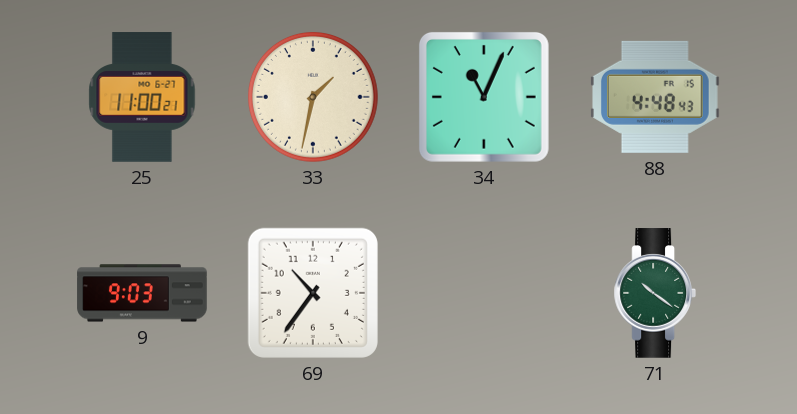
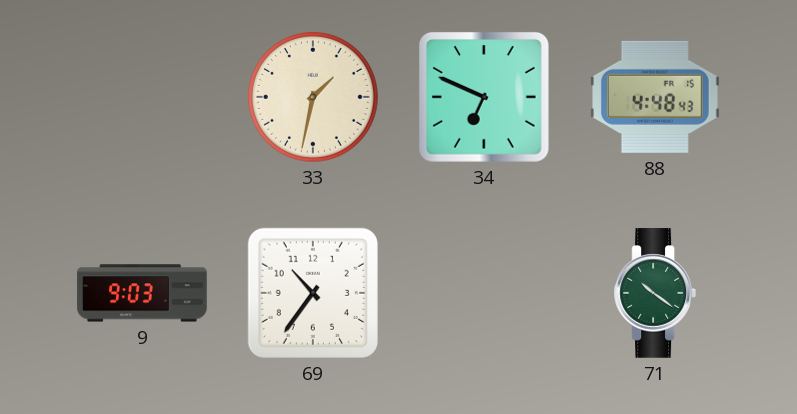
25: 11:00 -> none
34: 11:04 -> 6:49
